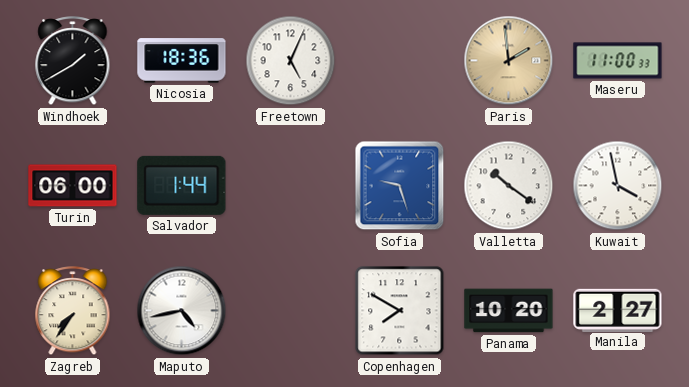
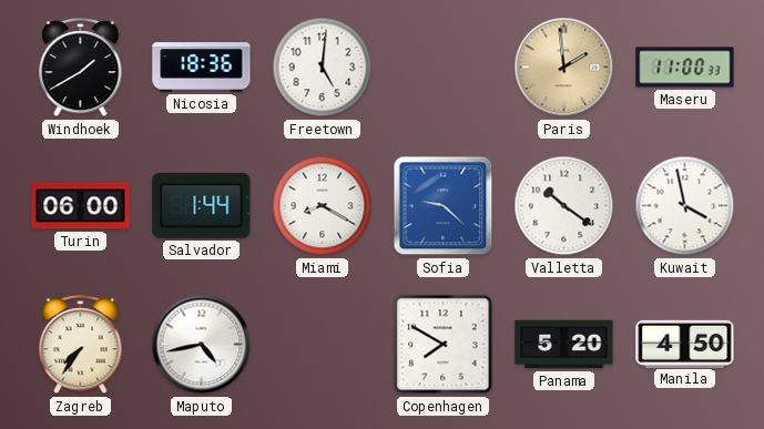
Freetown: 5:04 -> 5:01
Miami: none -> 8:20
Sofia: 9:27 -> 9:22
Panama: 10:20 -> 5:20
Manila: 2:27 -> 4:50
